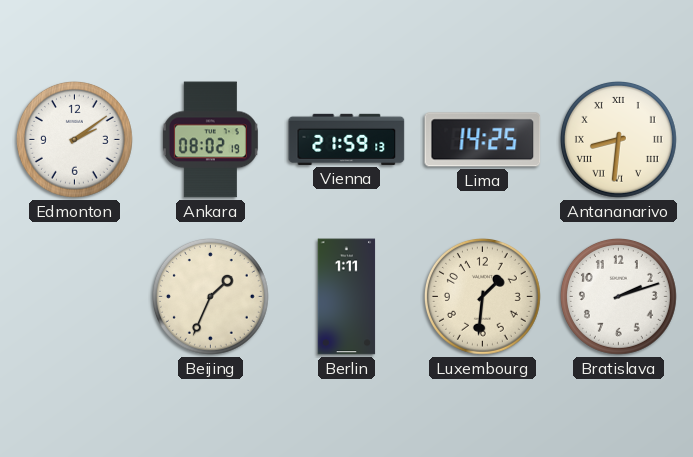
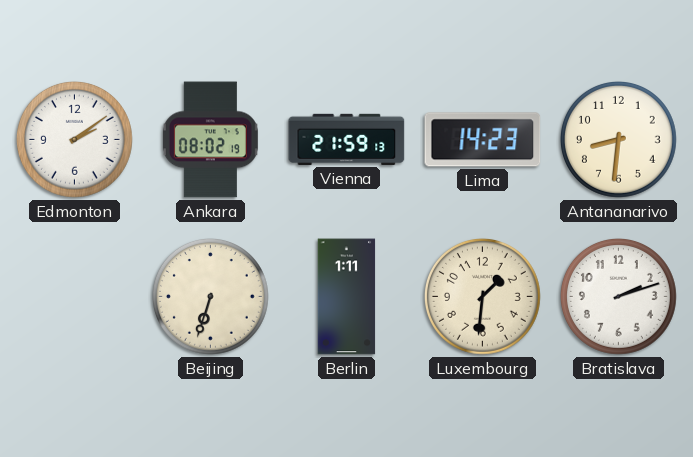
Lima: 14:25 -> 14:23
Antananarivo numerals: Roman -> Arabic
Beijing: 1:34 -> 6:33
